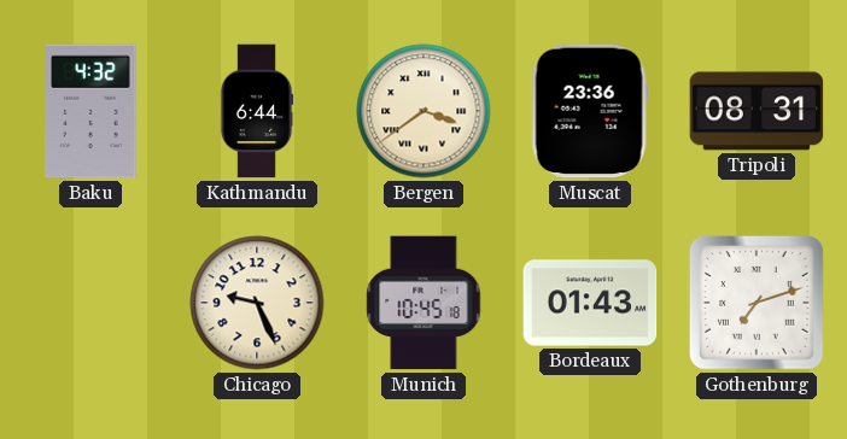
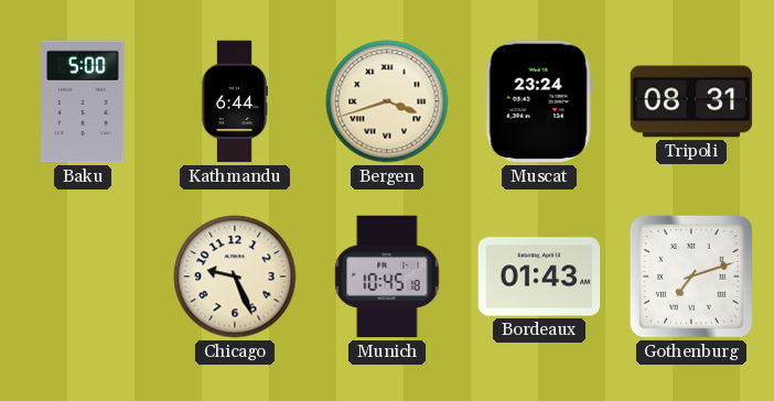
Baku: 4:32 -> 5:00
Bergen: 3:39 -> 3:42
Muscat: 23:36 -> 23:24
